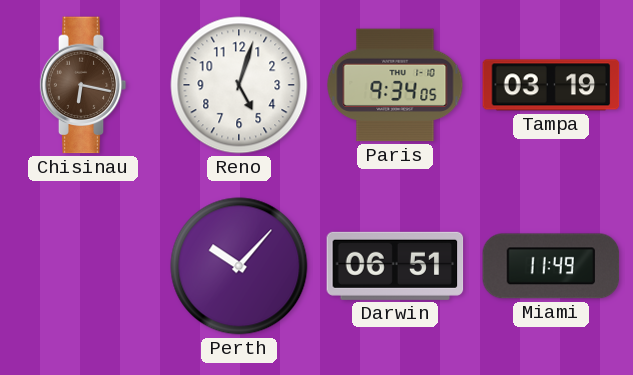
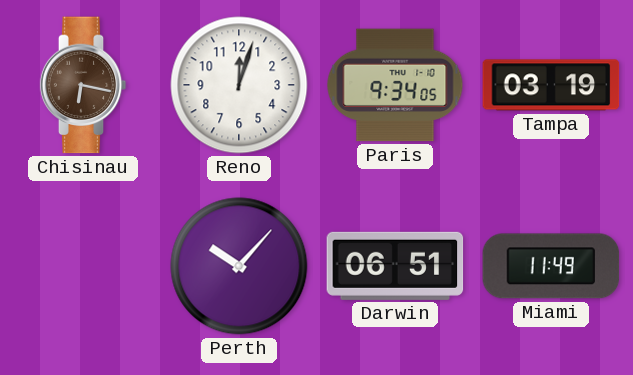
Reno: 5:03 -> 12:03
